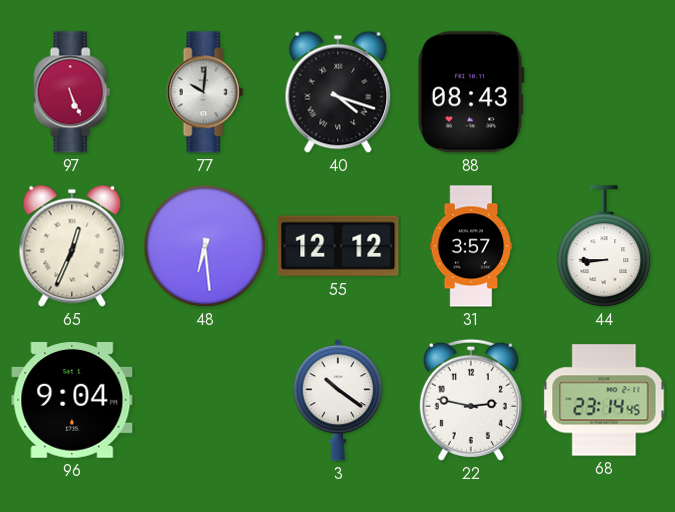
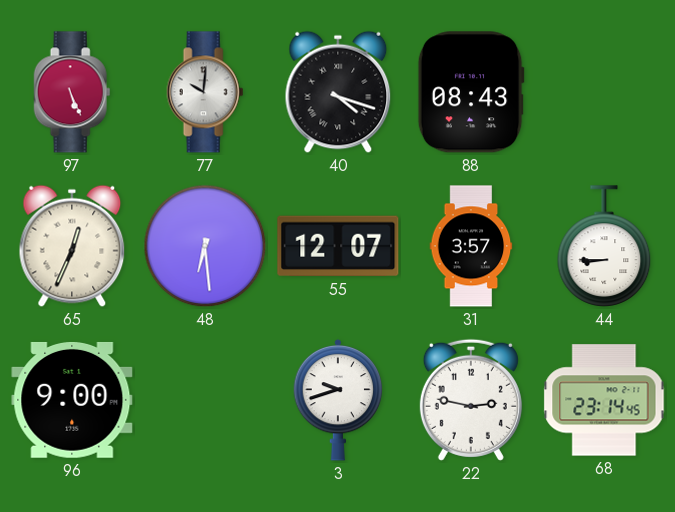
55: 12:12 -> 12:07
96: 9:04 -> 9:00
3: 10:21 -> 9:42
